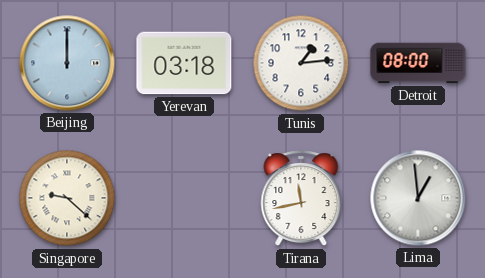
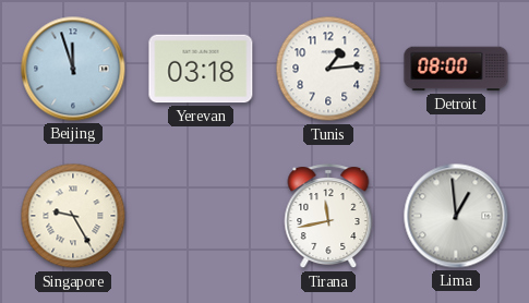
Beijing: 12:00 -> 11:57
Singapore: 9:22 -> 9:25
